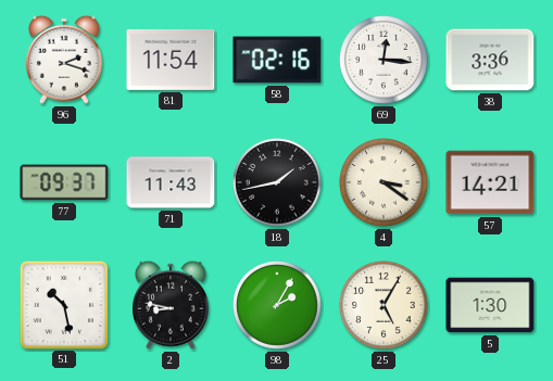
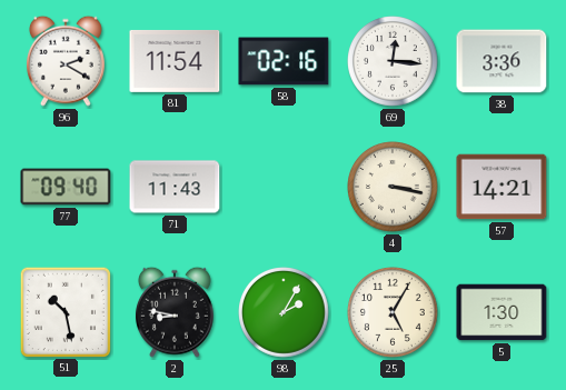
96: 2:18 -> 2:20
77: 09:37 -> 09:40
18: 1:43 -> none
4: 3:21 -> 3:17
